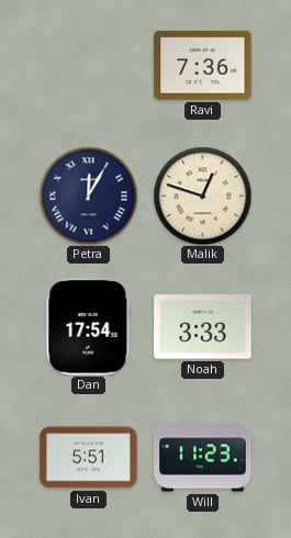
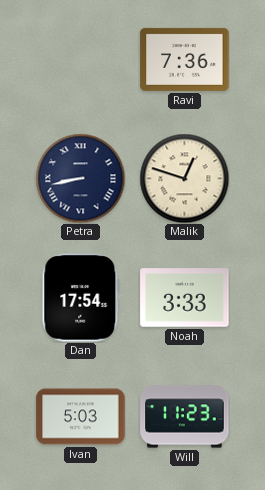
Petra: 12:05 -> 8:43
Ivan: 5:51 -> 5:03
